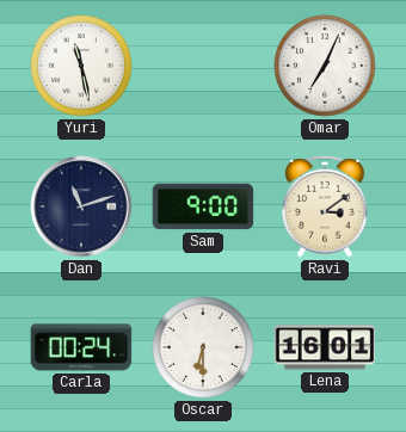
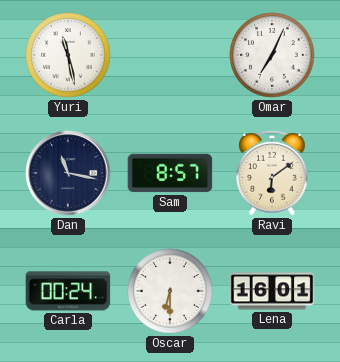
Dan: 11:12 -> 11:17
Sam: 9:00 -> 8:57
Ravi: 3:09 -> 6:09
